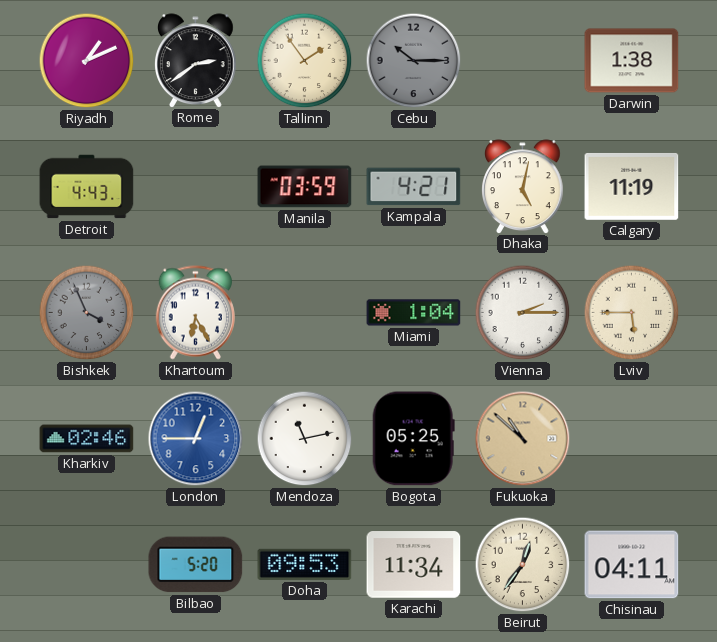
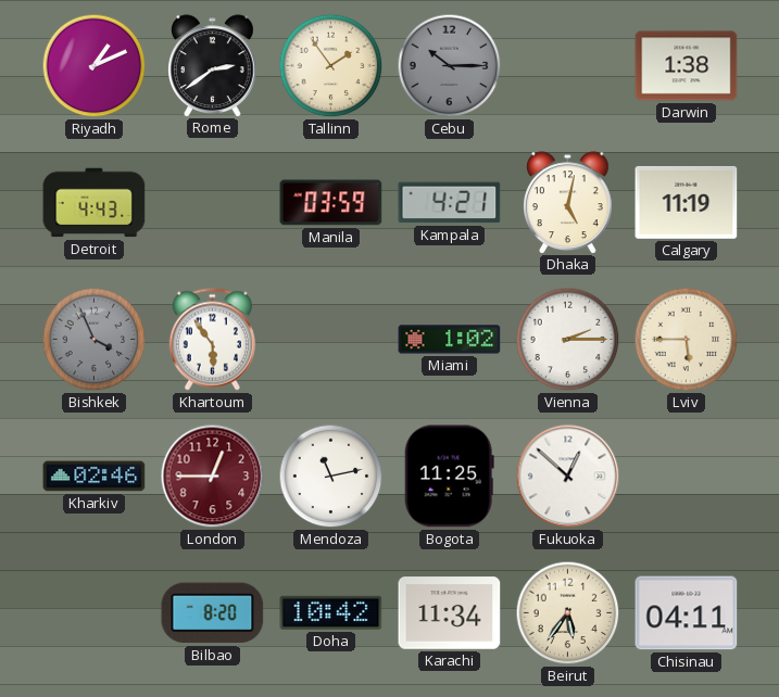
Khartoum: 6:25 -> 5:54
Miami: 1:04 -> 1:02
London dial: blue -> burgundy
Bogota: 05:25 -> 11:25
Fukuoka: 10:52 -> 12:52
Fukuoka dial: champagne -> white
Bilbao: 5:20 -> 8:20
Doha: 09:53 -> 10:42
Beirut: 12:36 -> 5:36
